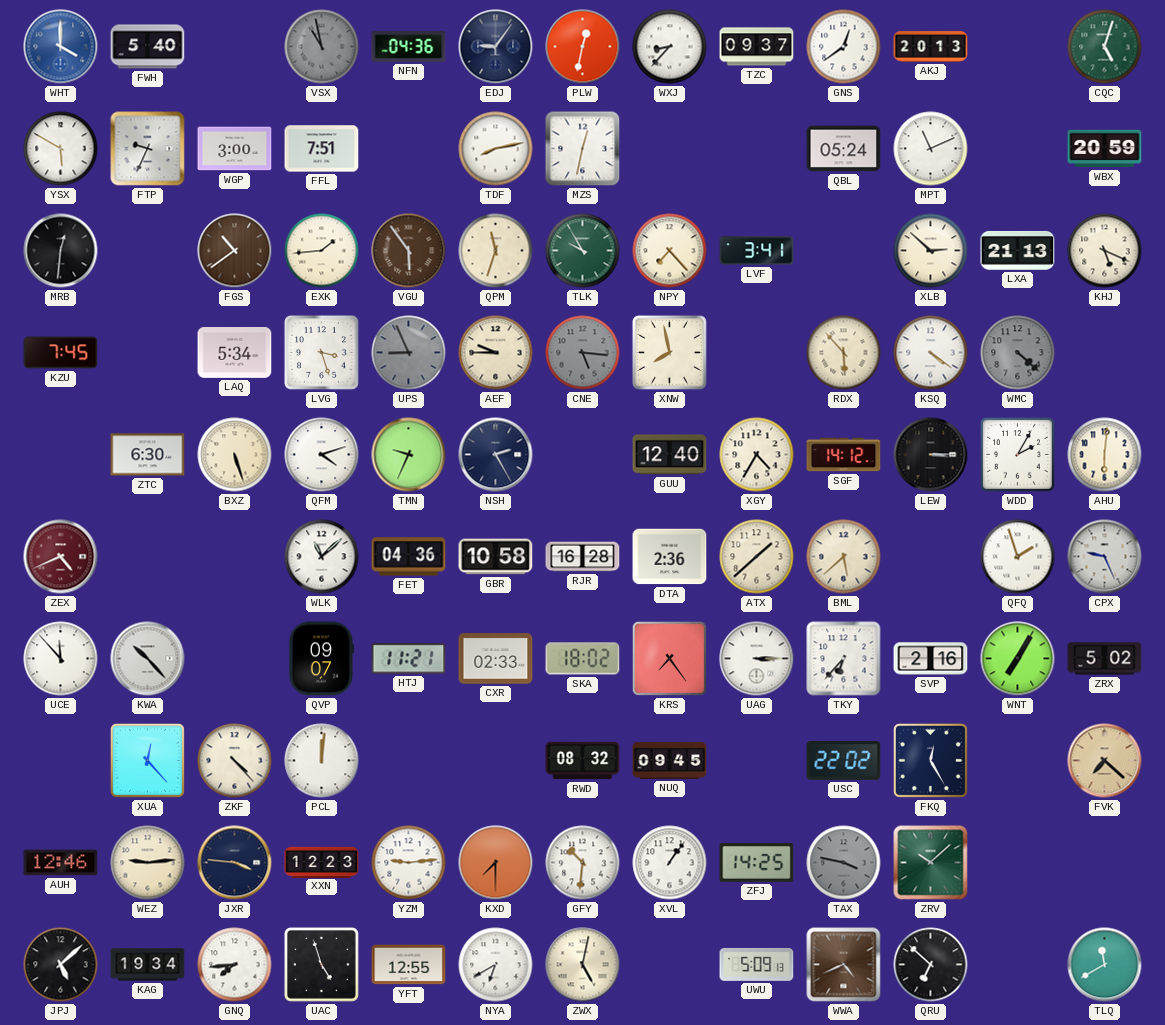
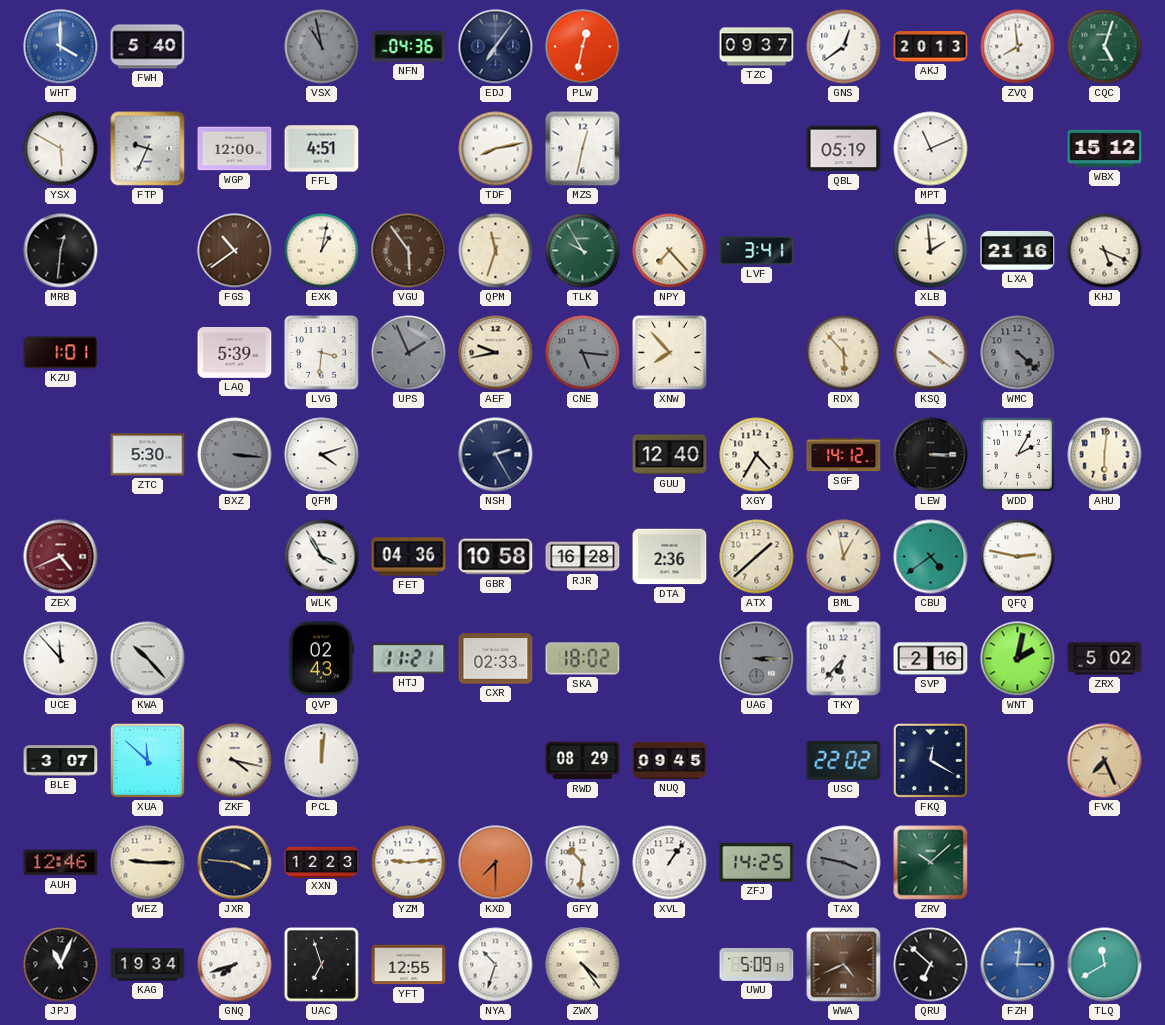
EDJ: 9:06 -> 7:06
WXJ: 8:37 -> none
ZVQ: none -> 7:59
WGP: 3:00 -> 12:00
FFL: 7:51 -> 4:51
QBL: 05:24 -> 05:19
WBX: 20:59 -> 15:12
EXK: 1:44 -> 1:02
XLB: 2:52 -> 1:59
LXA: 21:13 -> 21:16
KZU: 7:45 -> 1:01
LAQ: 5:34 -> 5:39
LVG: 3:27 -> 3:31
UPS: 8:56 -> 1:56
AEF: 9:45 -> 9:43
XNW: 7:58 -> 7:53
ZTC: 6:30 -> 5:30
BXZ: 5:27 -> 3:16
BXZ dial: cream -> grey
TMN: 9:34 -> none
WLK: 11:08 -> 3:55
BML: 5:38 -> 12:58
CBU: none -> 4:39
QFQ: 1:57 -> 2:47
CPX: 9:26 -> none
QVP: 09:07 -> 02:43
KRS: 7:24 -> none
UAG dial: white -> grey
WNT: 7:05 -> 2:02
BLE: none -> 3:07
XUA: 12:23 -> 11:52
ZKF: 4:23 -> 4:17
RWD: 08:32 -> 08:29
FKQ: 12:25 -> 12:20
FVK: 7:22 -> 7:26
WEZ: 9:14 -> 9:15
JPJ: 5:08 -> 11:04
GNQ: 7:44 -> 7:42
UAC: 4:57 -> 6:57
NYA: 6:40 -> 10:33
ZWX: 5:02 -> 4:24
FZH: none -> 3:01
